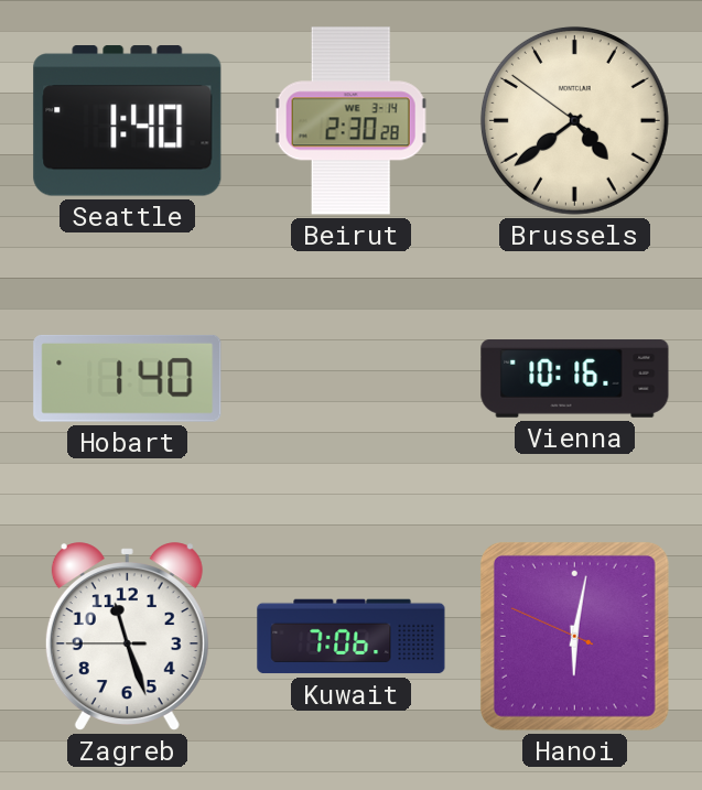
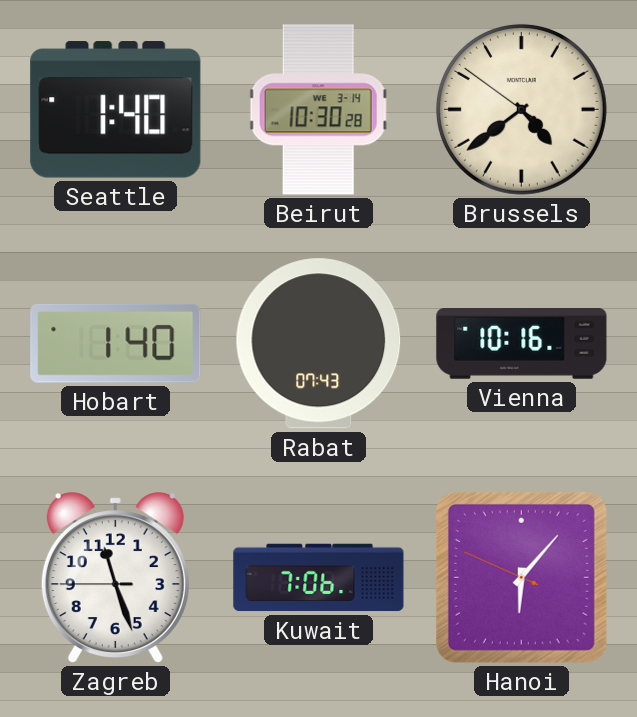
Beirut: 2:30 -> 10:30
Rabat: none -> 07:43
Hanoi: 6:01 -> 6:06
